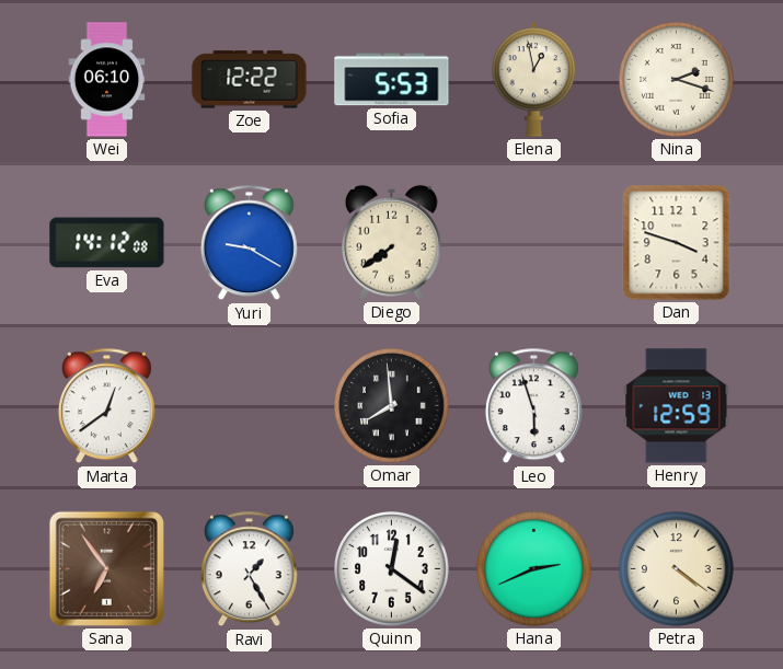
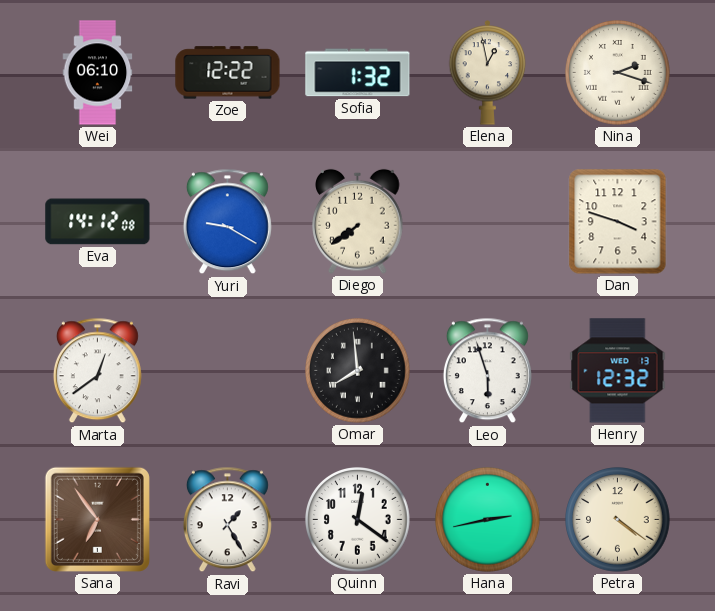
Sofia: 5:53 -> 1:32
Henry: 12:59 -> 12:32
Hana: 2:41 -> 2:43
